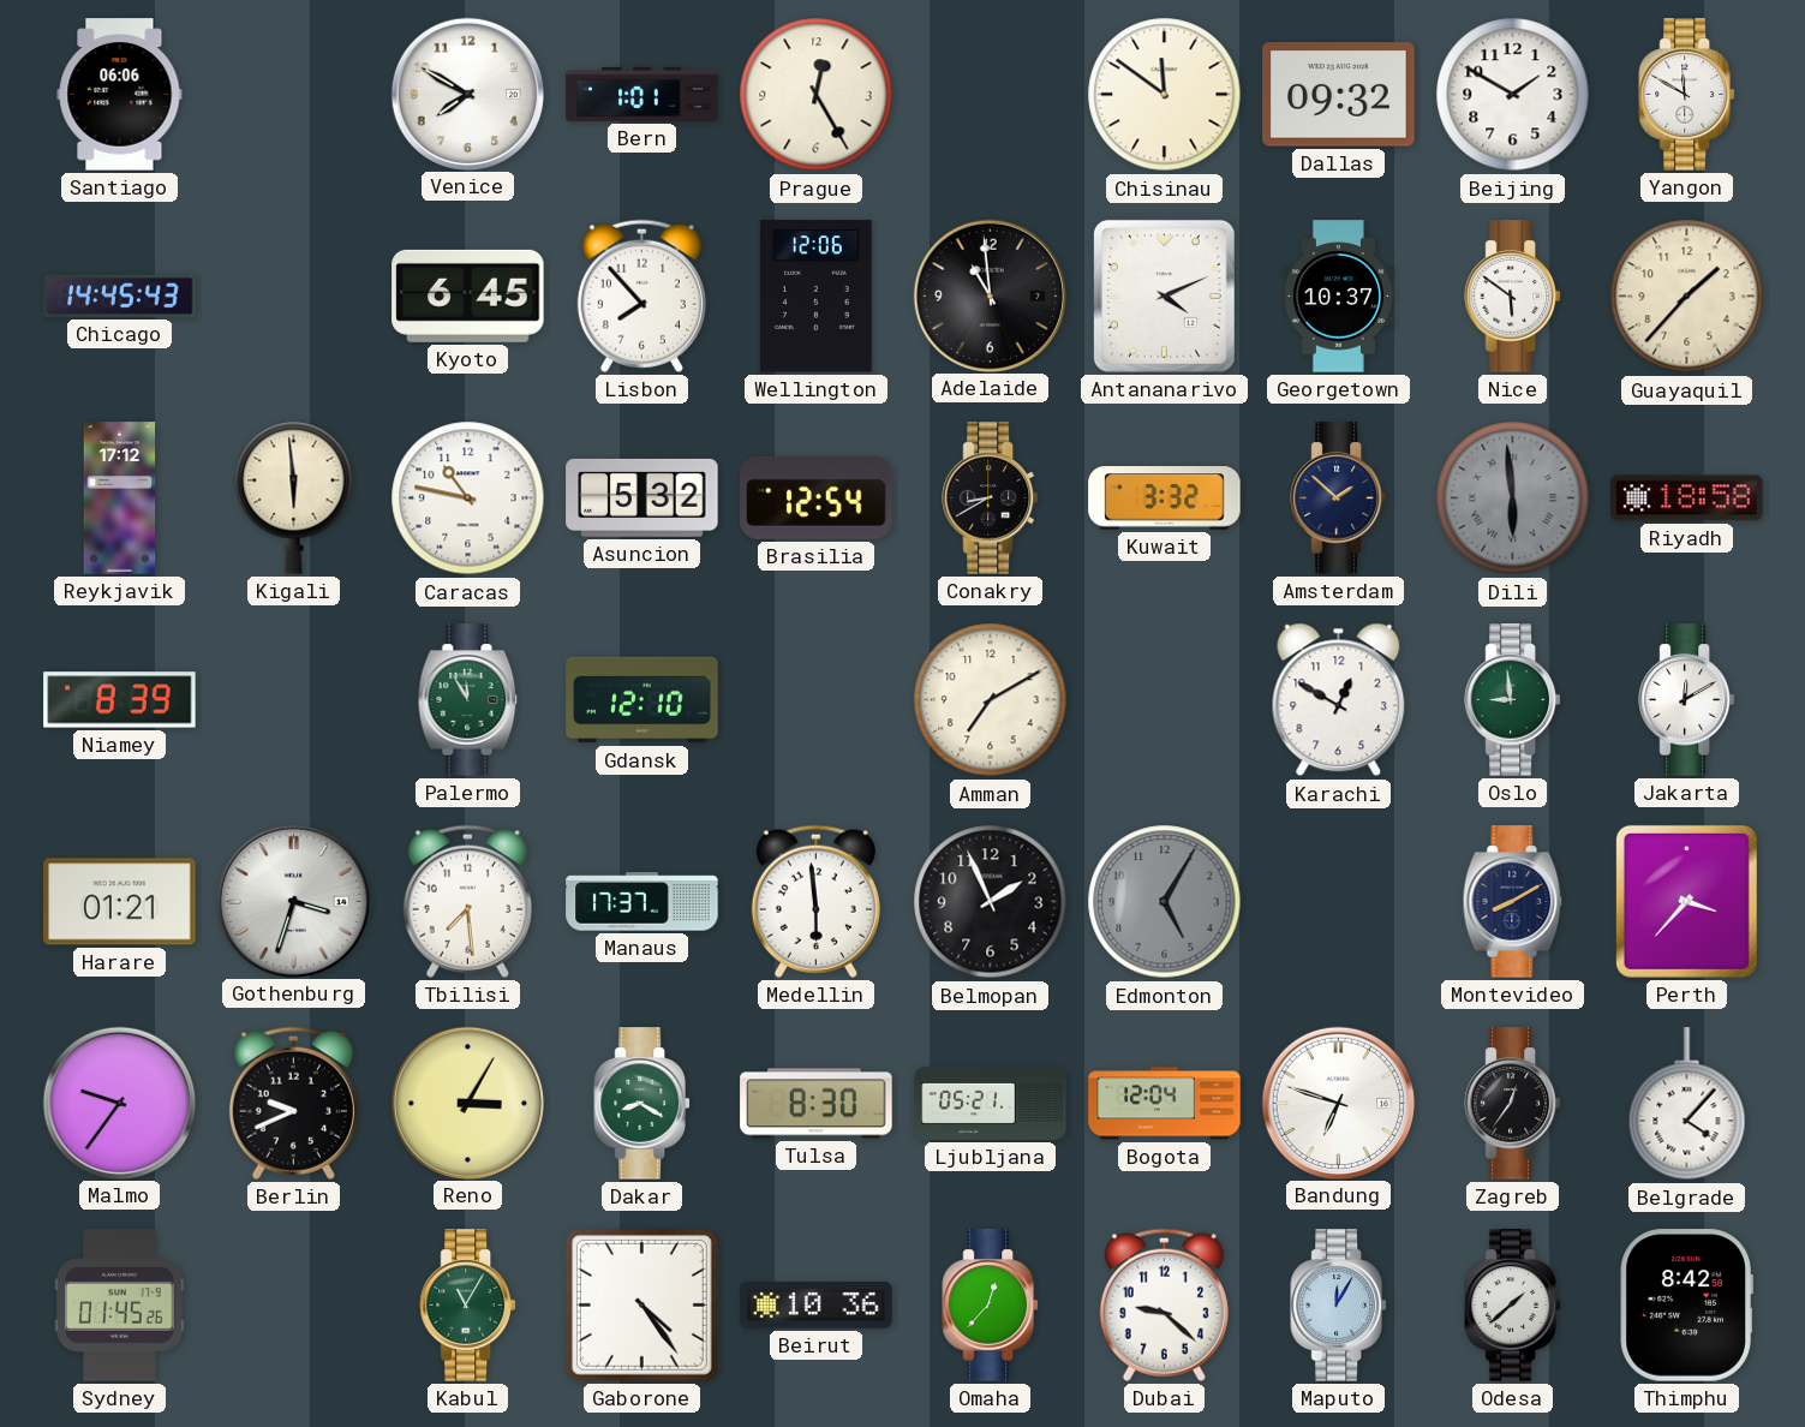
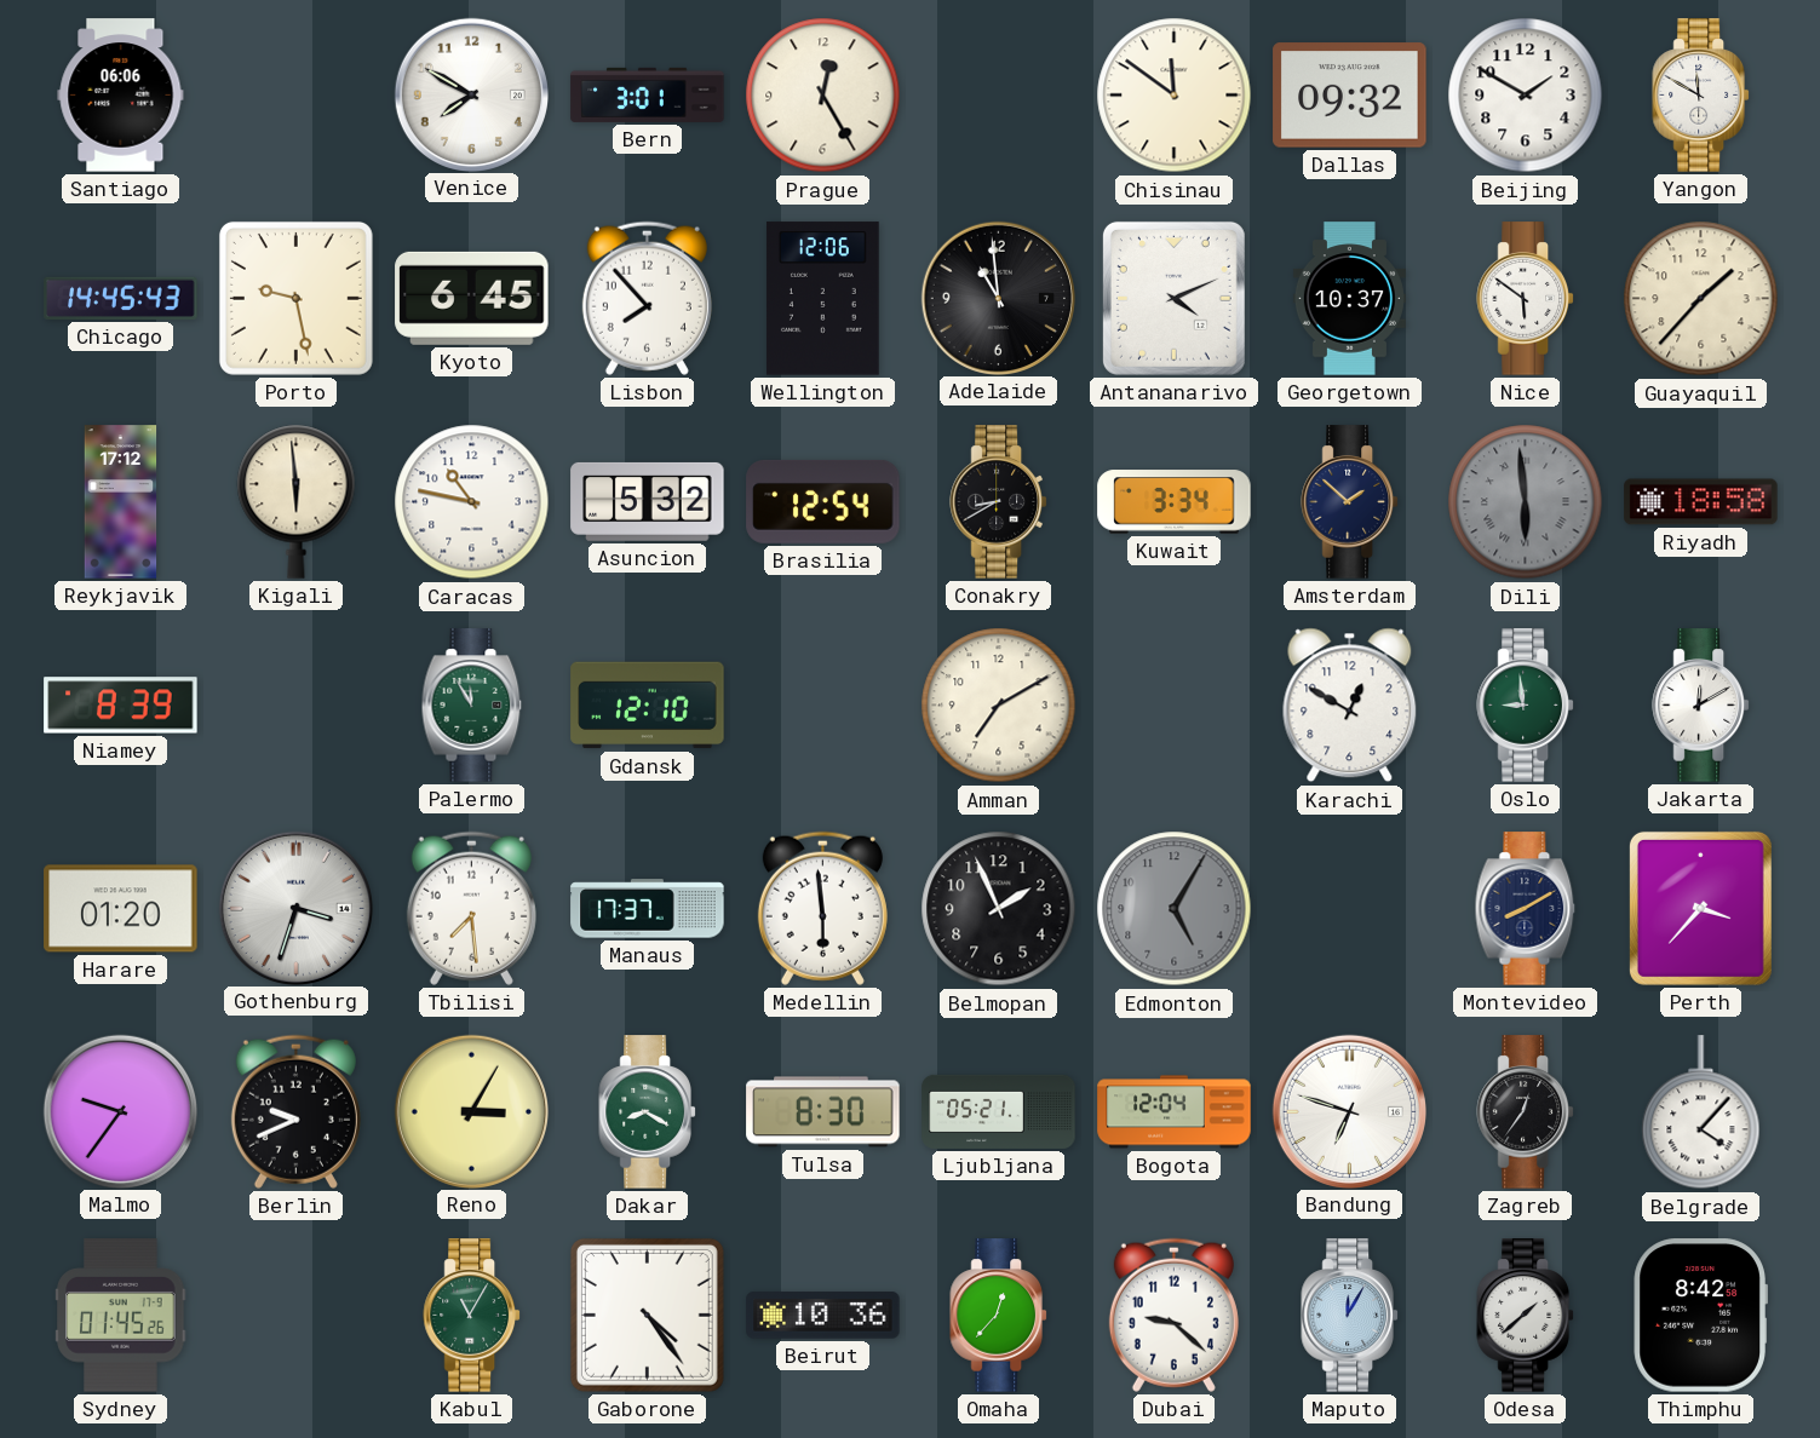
Bern: 1:01 -> 3:01
Porto: none -> 9:28
Kuwait: 3:32 -> 3:34
Harare: 01:21 -> 01:20
